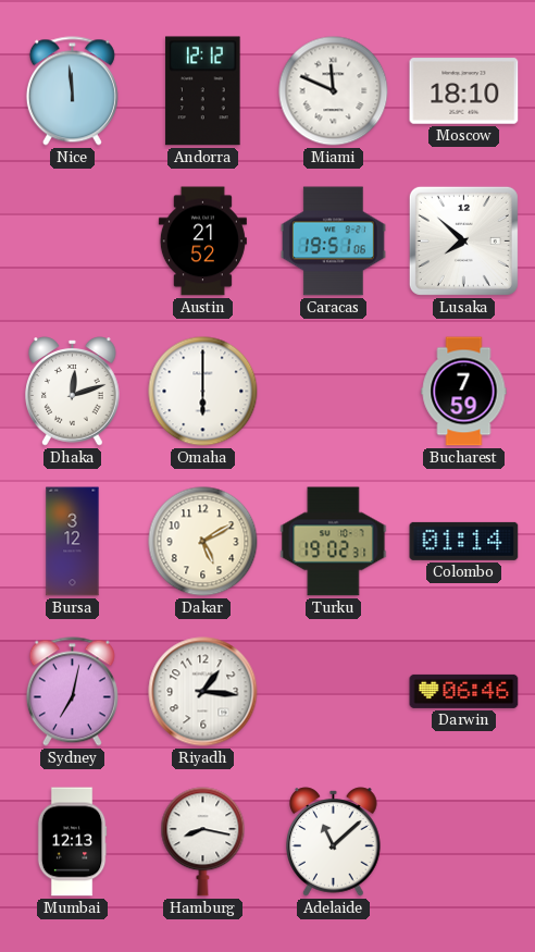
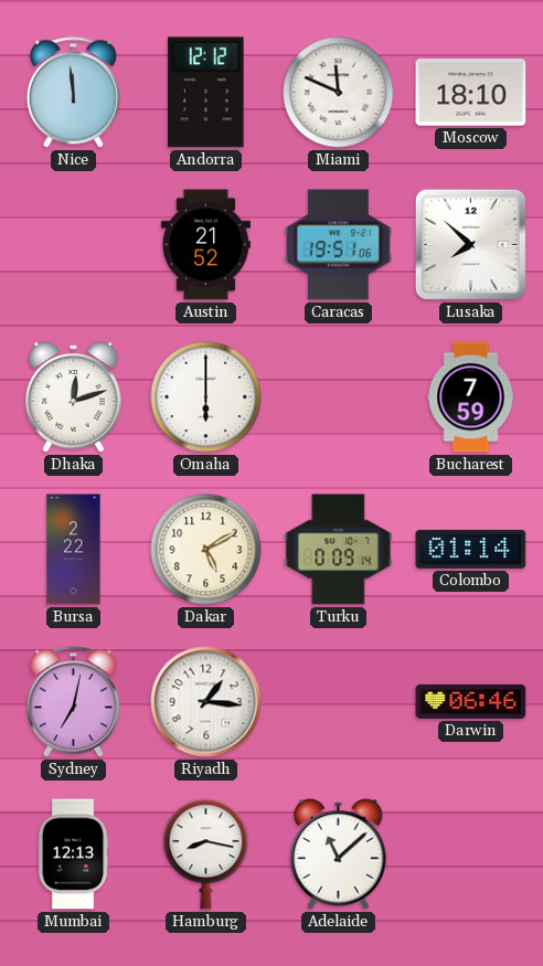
Bursa: 3:12 -> 2:22
Turku: 19:02 -> 0:09
